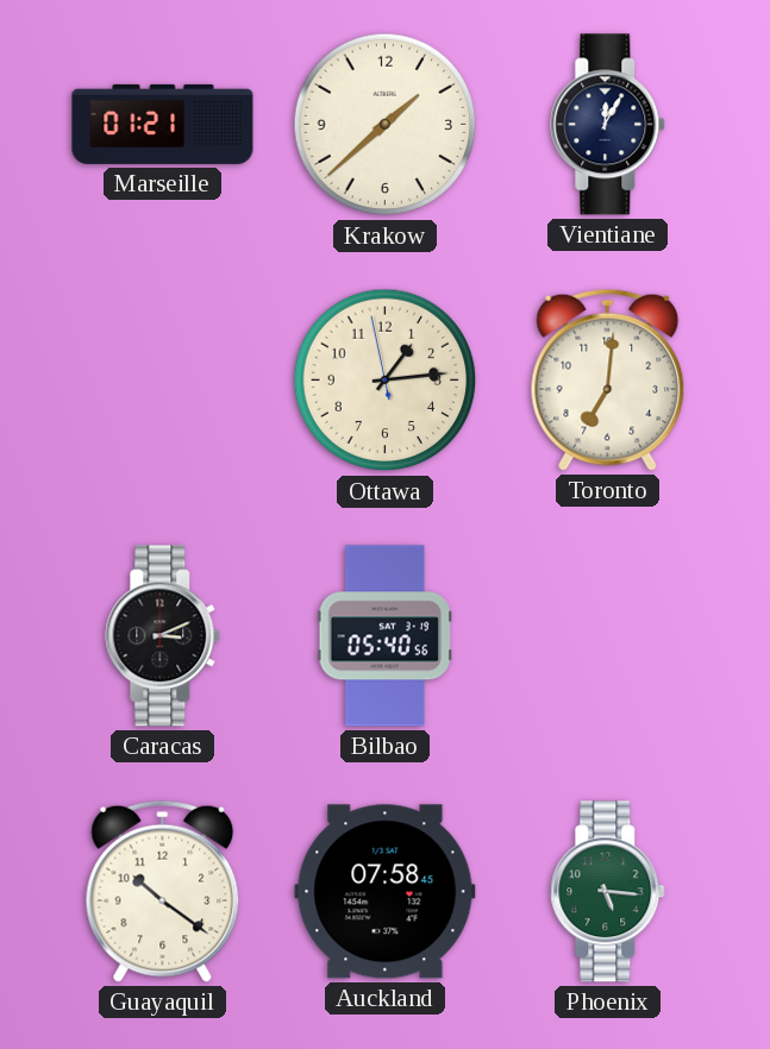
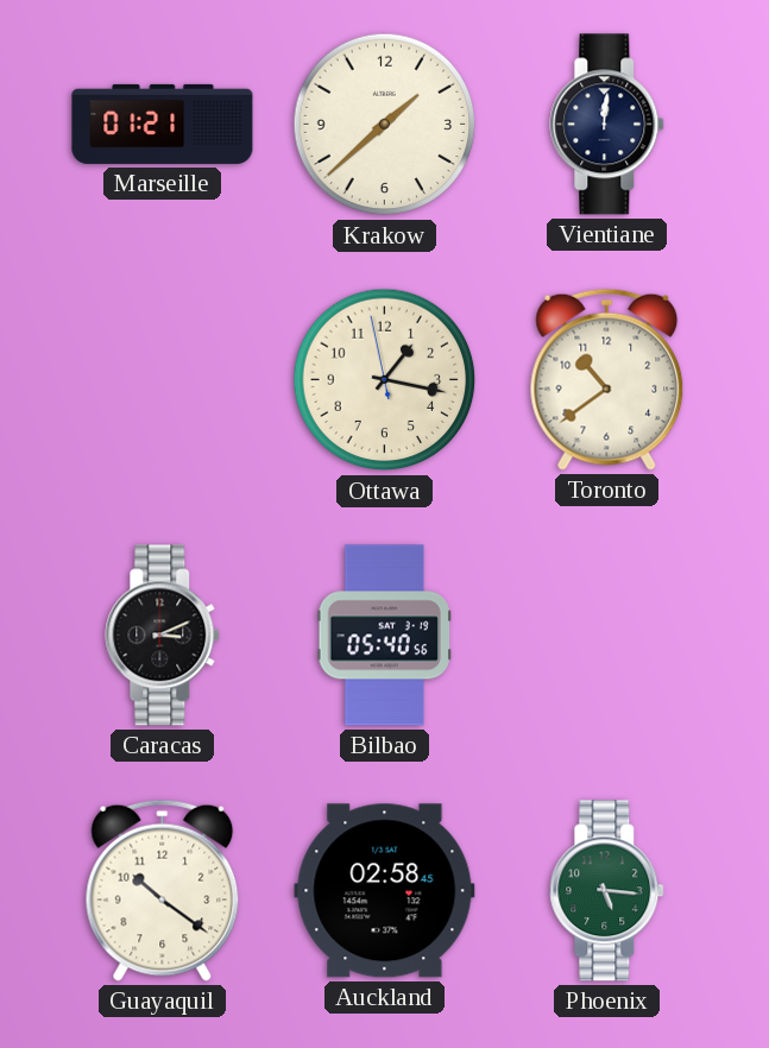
Vientiane: 12:05 -> 12:01
Ottawa: 1:13 -> 1:16
Toronto: 7:01 -> 10:39
Auckland: 07:58 -> 02:58
